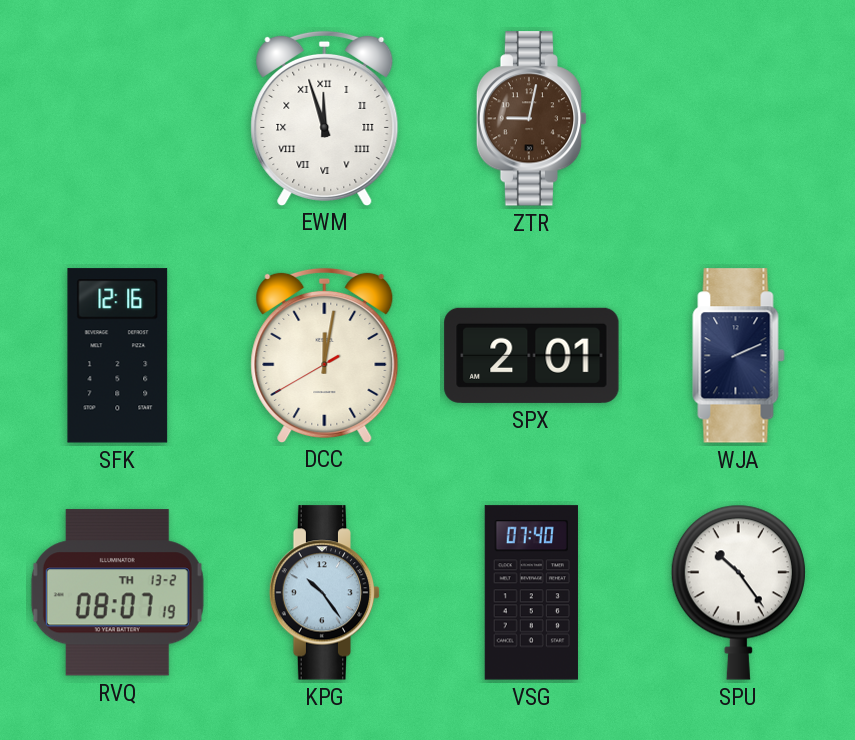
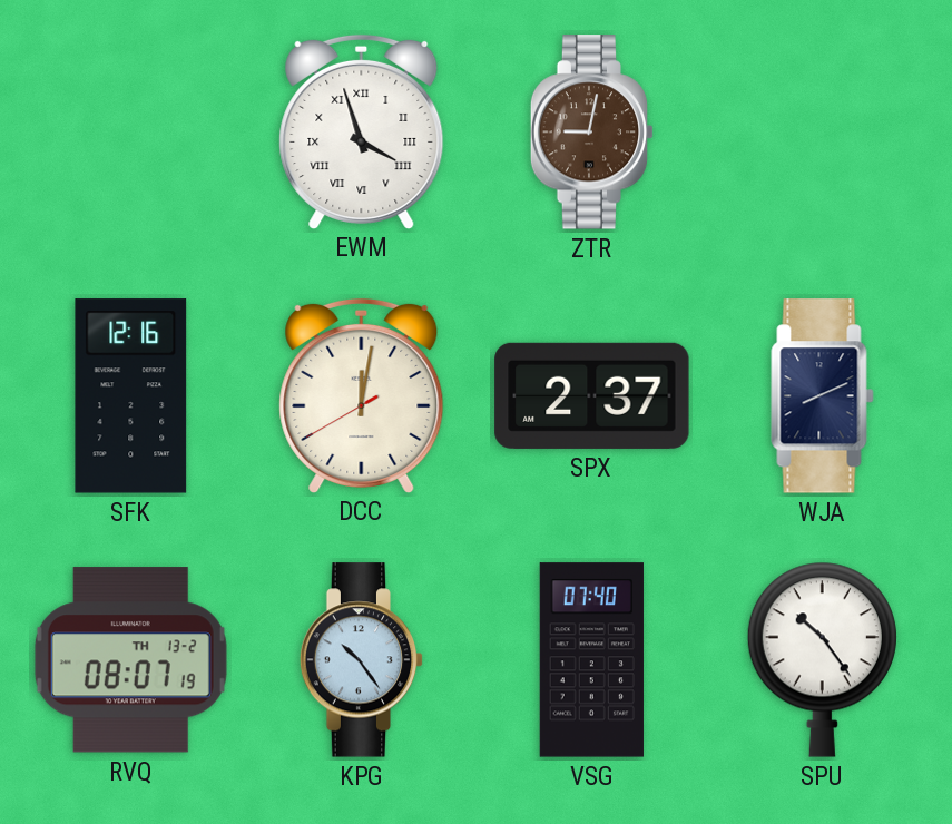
EWM: 11:57 -> 3:57
SPX: 2:01 -> 2:37
WJA: 2:11 -> 8:11
